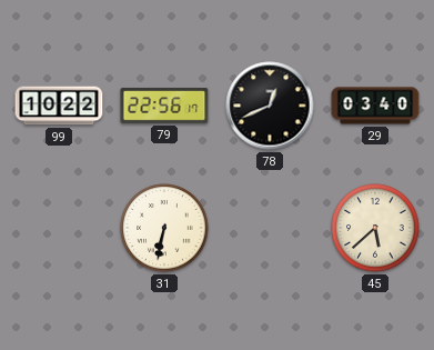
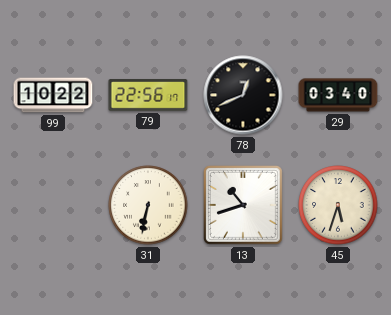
13: none -> 10:42
45: 5:38 -> 5:33
